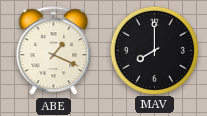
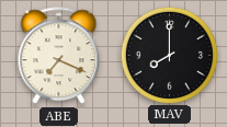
ABE: 1:19 -> 7:19
